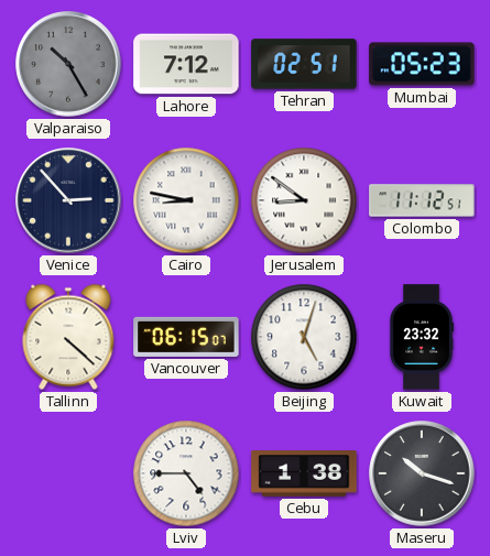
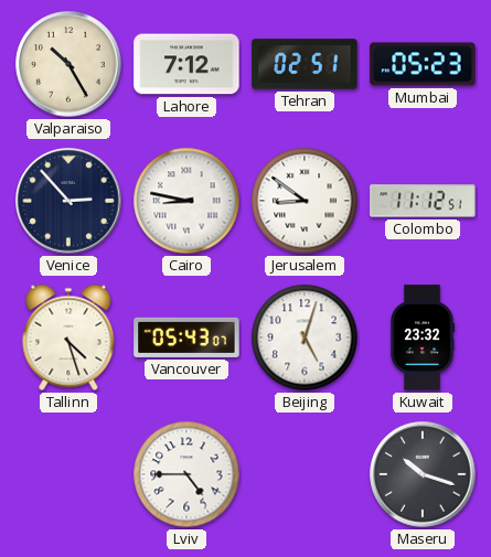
Valparaiso dial: grey -> cream
Tallinn: 4:22 -> 4:27
Vancouver: 06:15 -> 05:43
Cebu: 1:38 -> none
